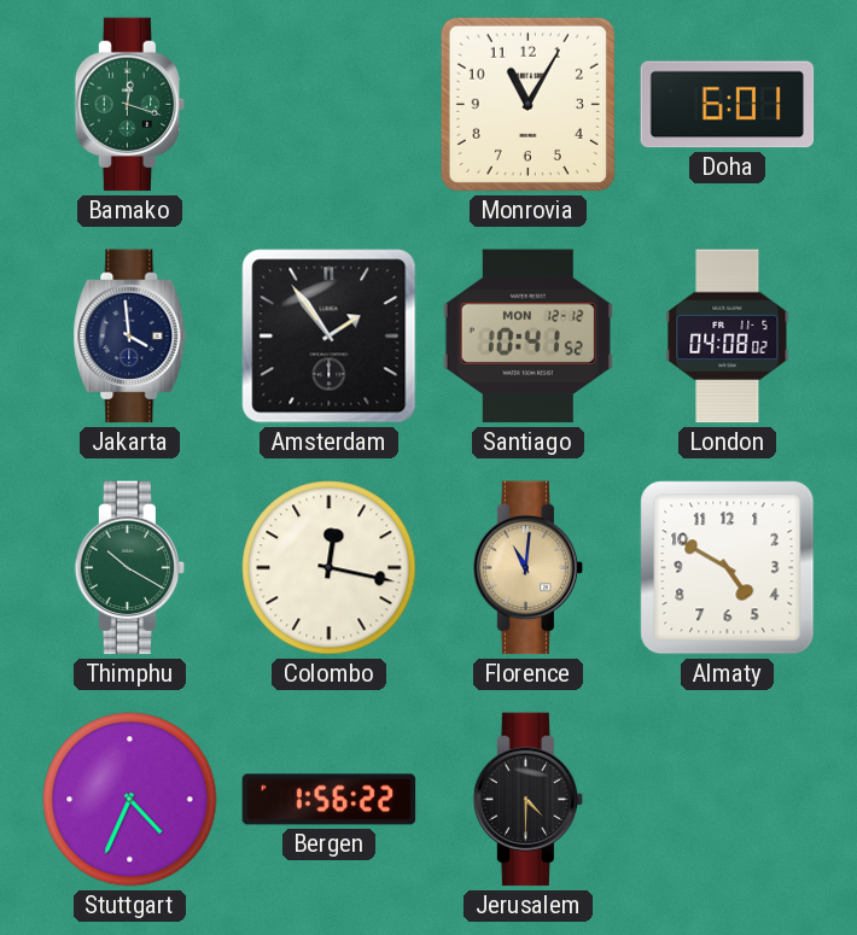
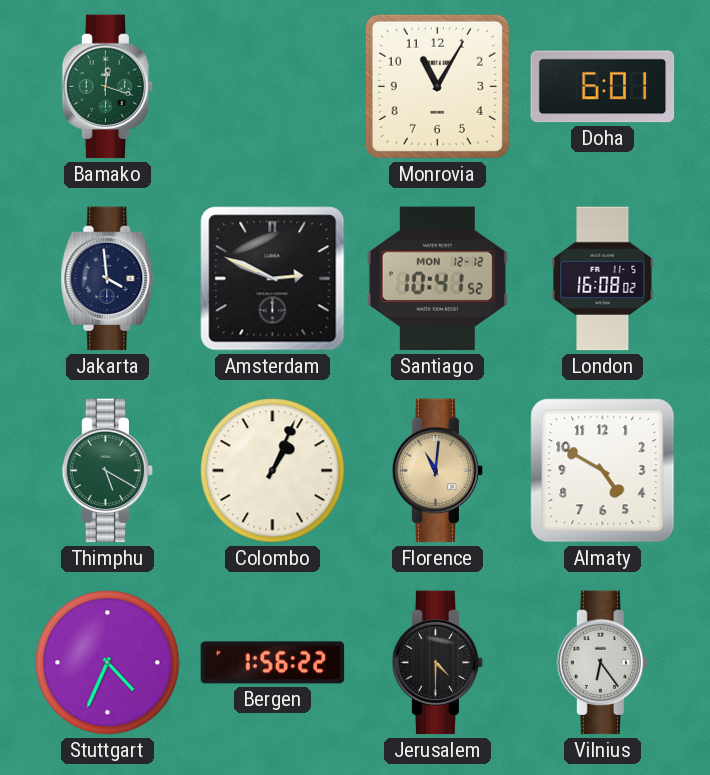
Amsterdam: 1:54 -> 2:49
London: 04:08 -> 16:08
Thimphu: 10:20 -> 5:20
Colombo: 12:17 -> 1:04
Vilnius: none -> 6:24
